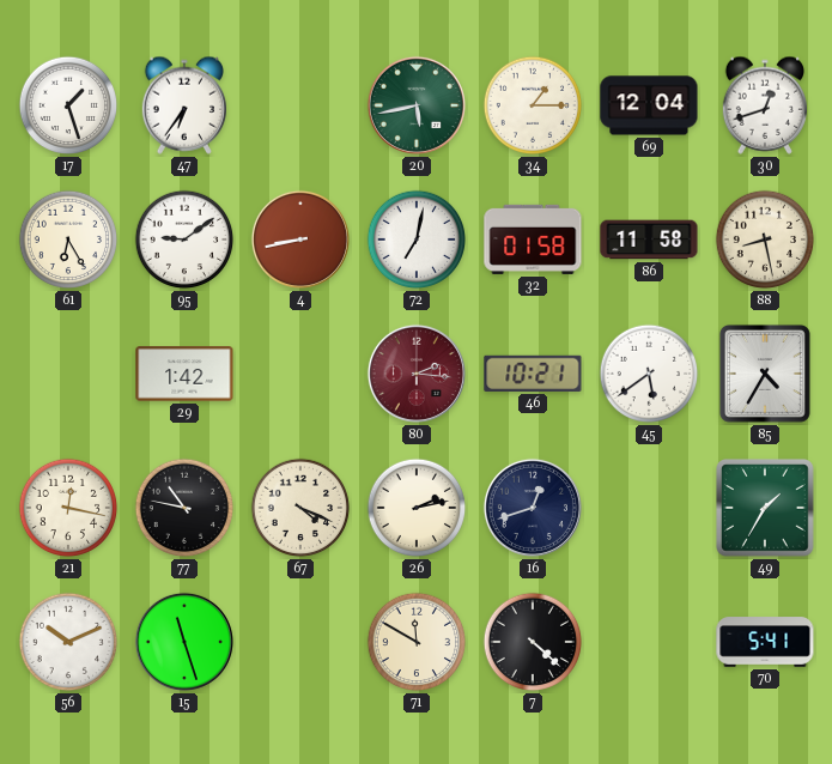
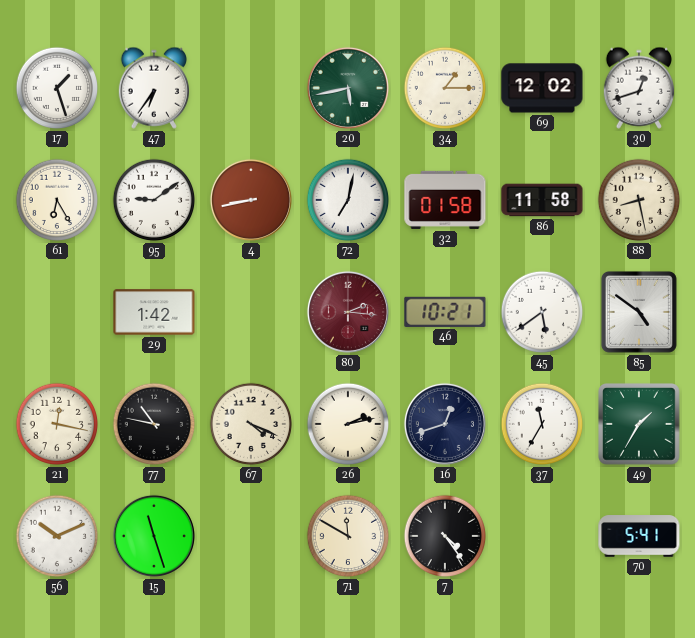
69: 12:04 -> 12:02
85: 4:35 -> 4:51
37: none -> 11:35
7: 4:22 -> 4:24
